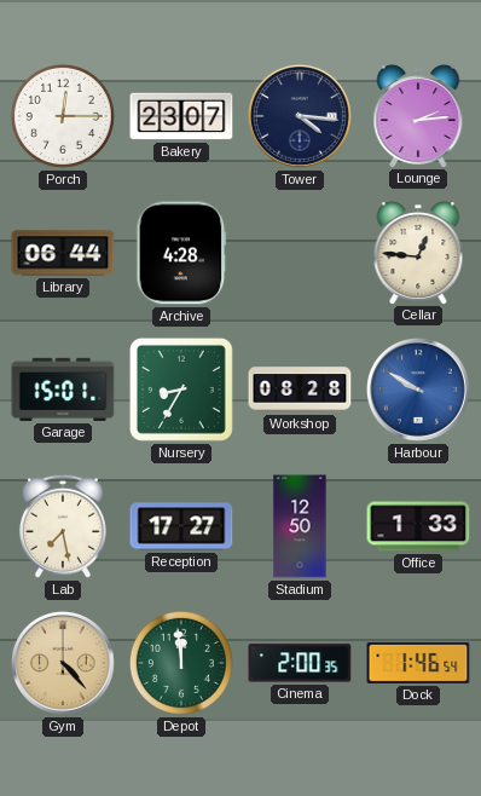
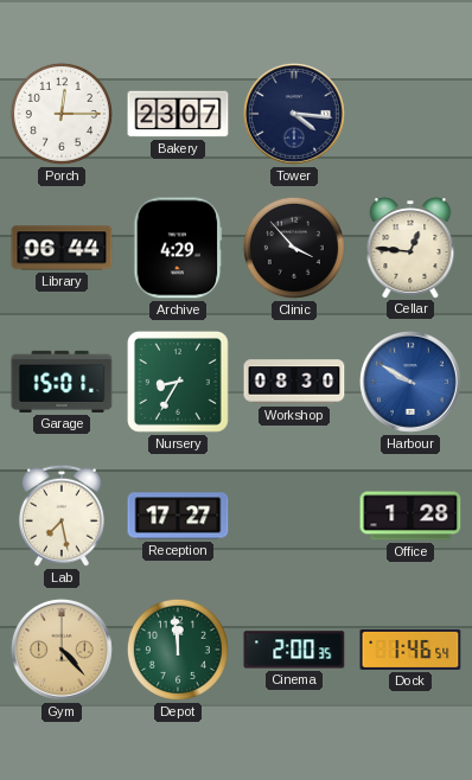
Lounge: 2:14 -> none
Archive: 4:28 -> 4:29
Clinic: none -> 3:53
Workshop: 08:28 -> 08:30
Stadium: 12:50 -> none
Office: 1:33 -> 1:28
